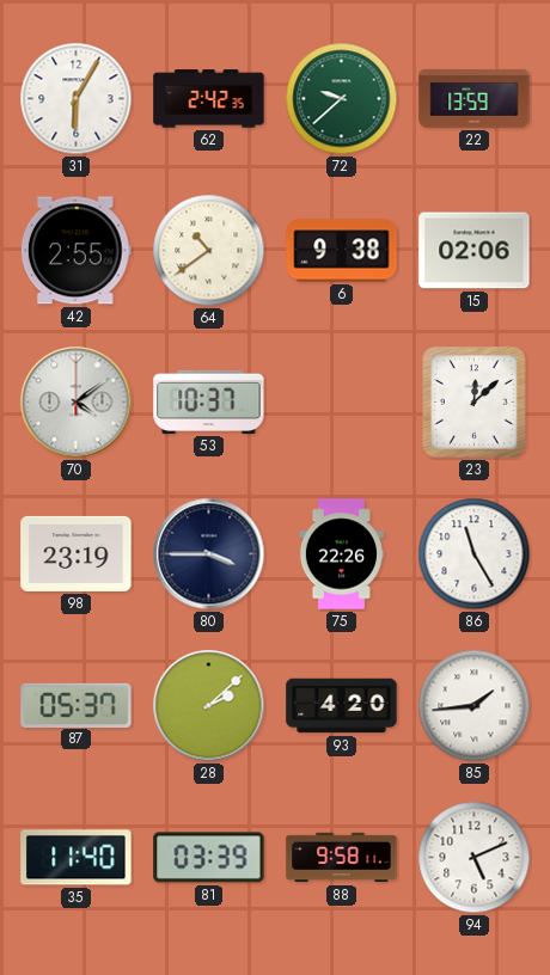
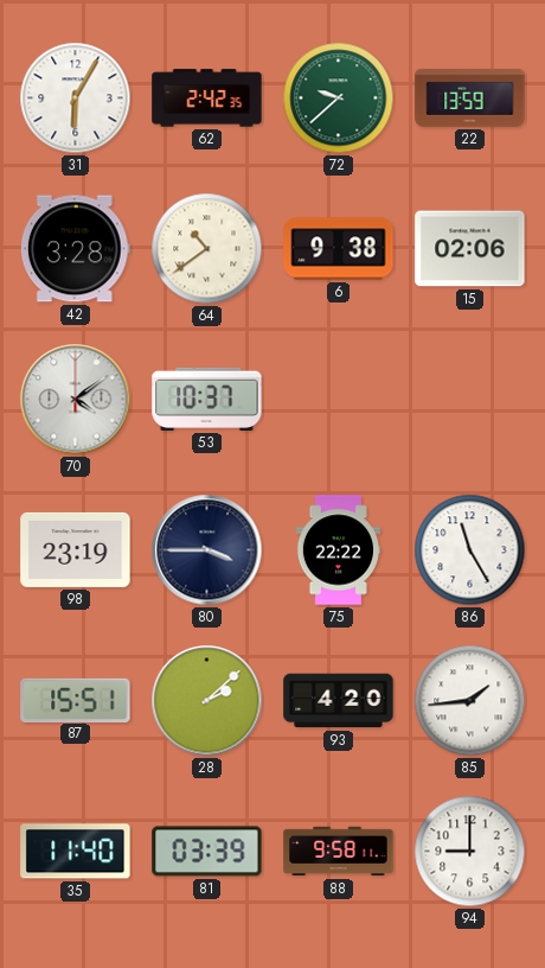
42: 2:55 -> 3:28
23: 12:08 -> none
75: 22:26 -> 22:22
87: 05:37 -> 15:51
94: 5:11 -> 9:00
